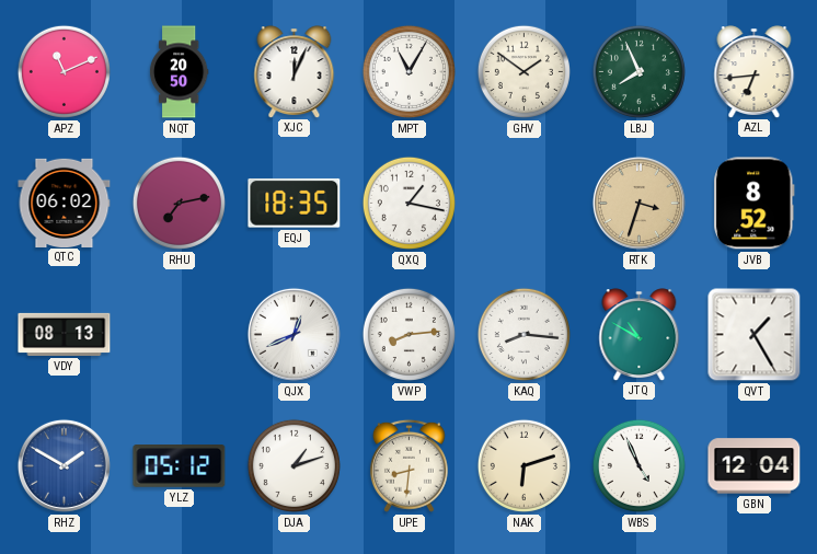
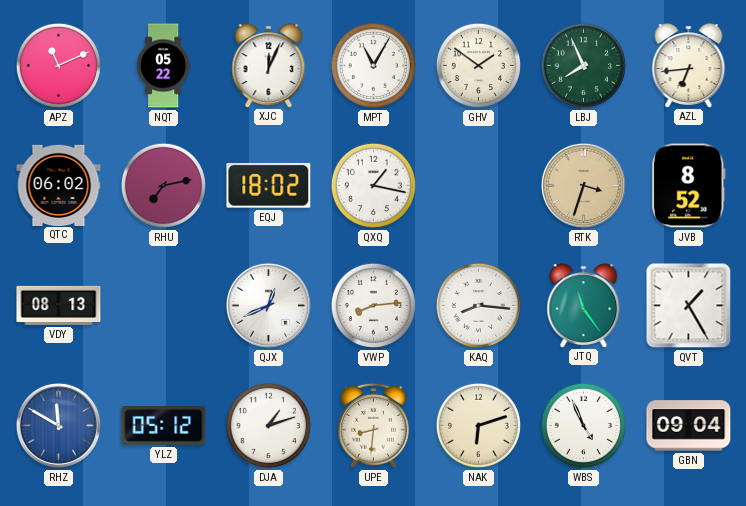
NQT: 20:50 -> 05:22
EQJ: 18:35 -> 18:02
JTQ: 10:50 -> 11:24
RHZ: 1:50 -> 11:50
GBN: 12:04 -> 09:04
